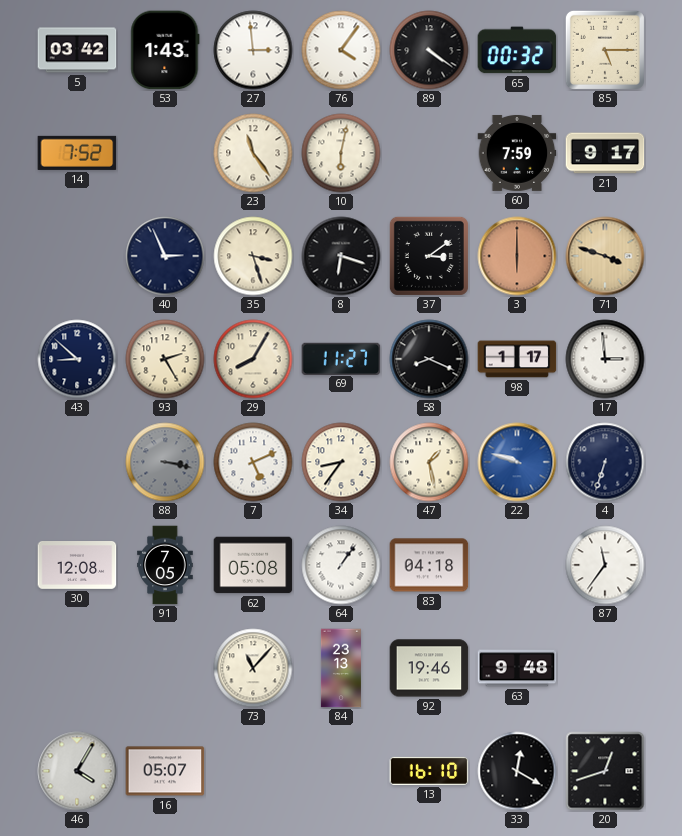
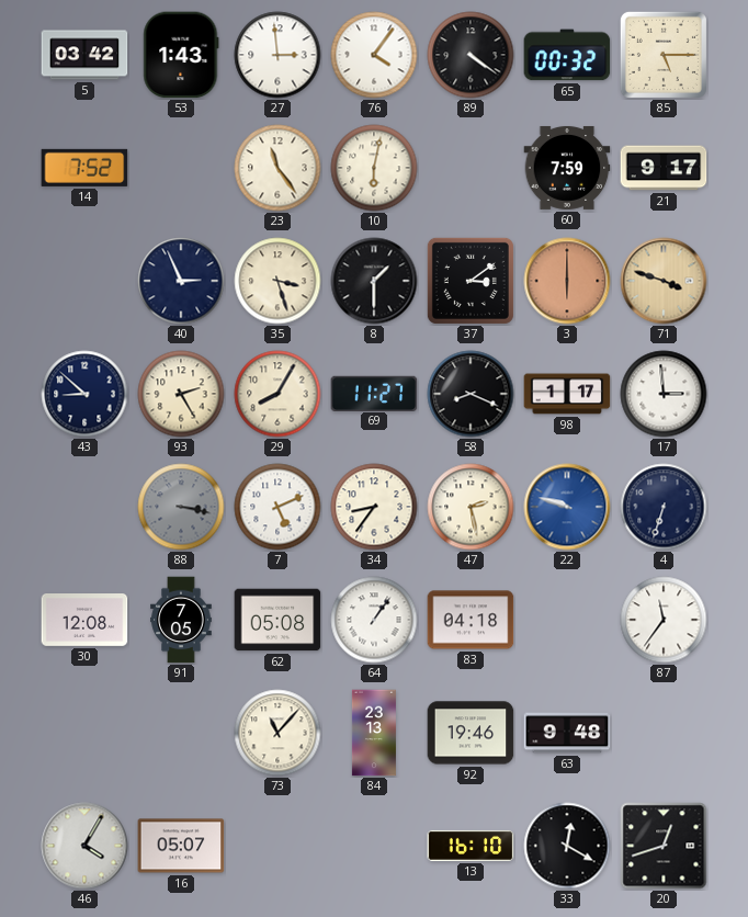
8: 6:18 -> 1:30
47: 1:28 -> 2:28
